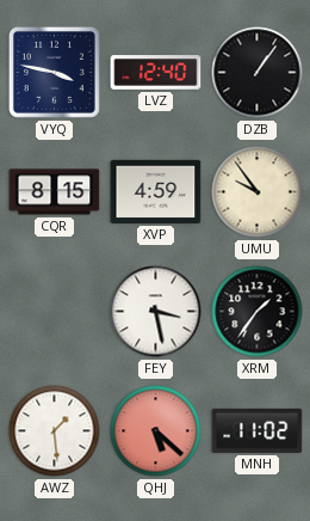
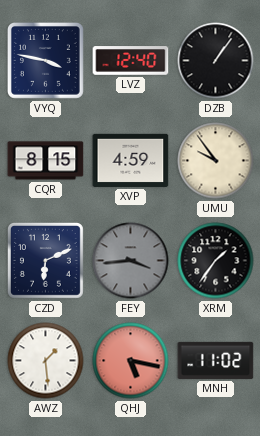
CZD: none -> 6:11
FEY: 3:28 -> 3:44
FEY dial: white -> grey
QHJ: 5:22 -> 5:17
